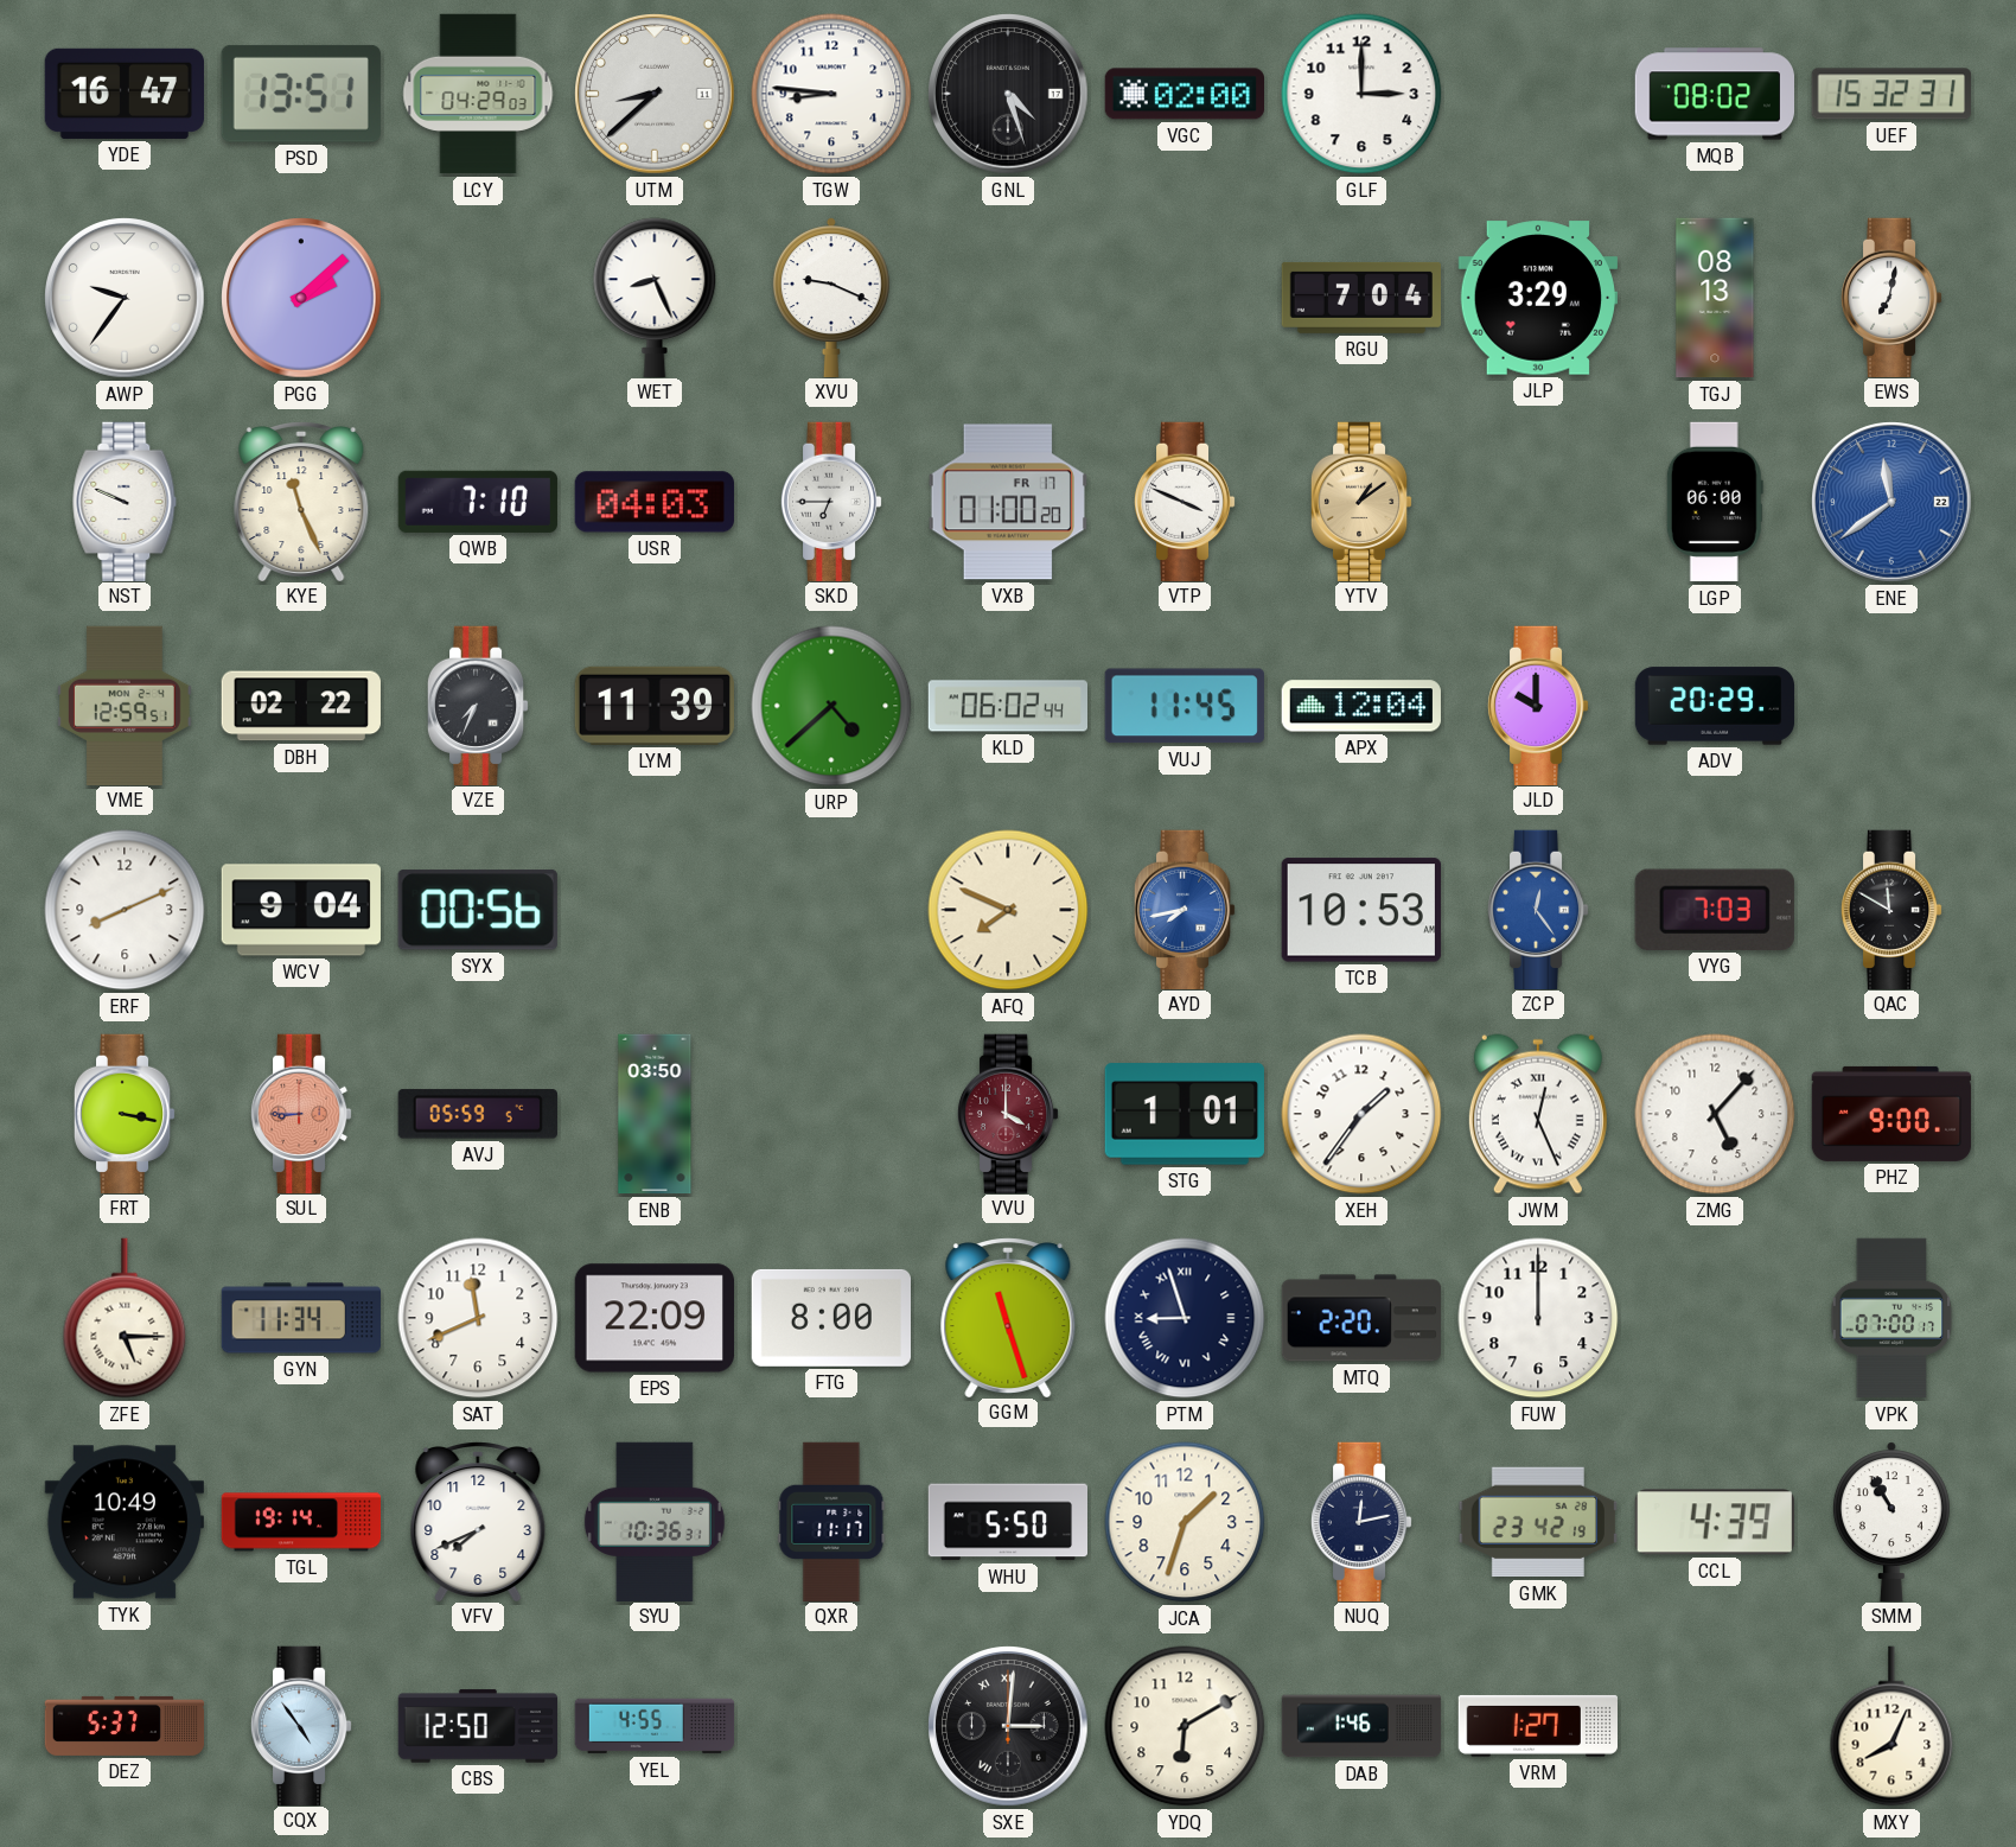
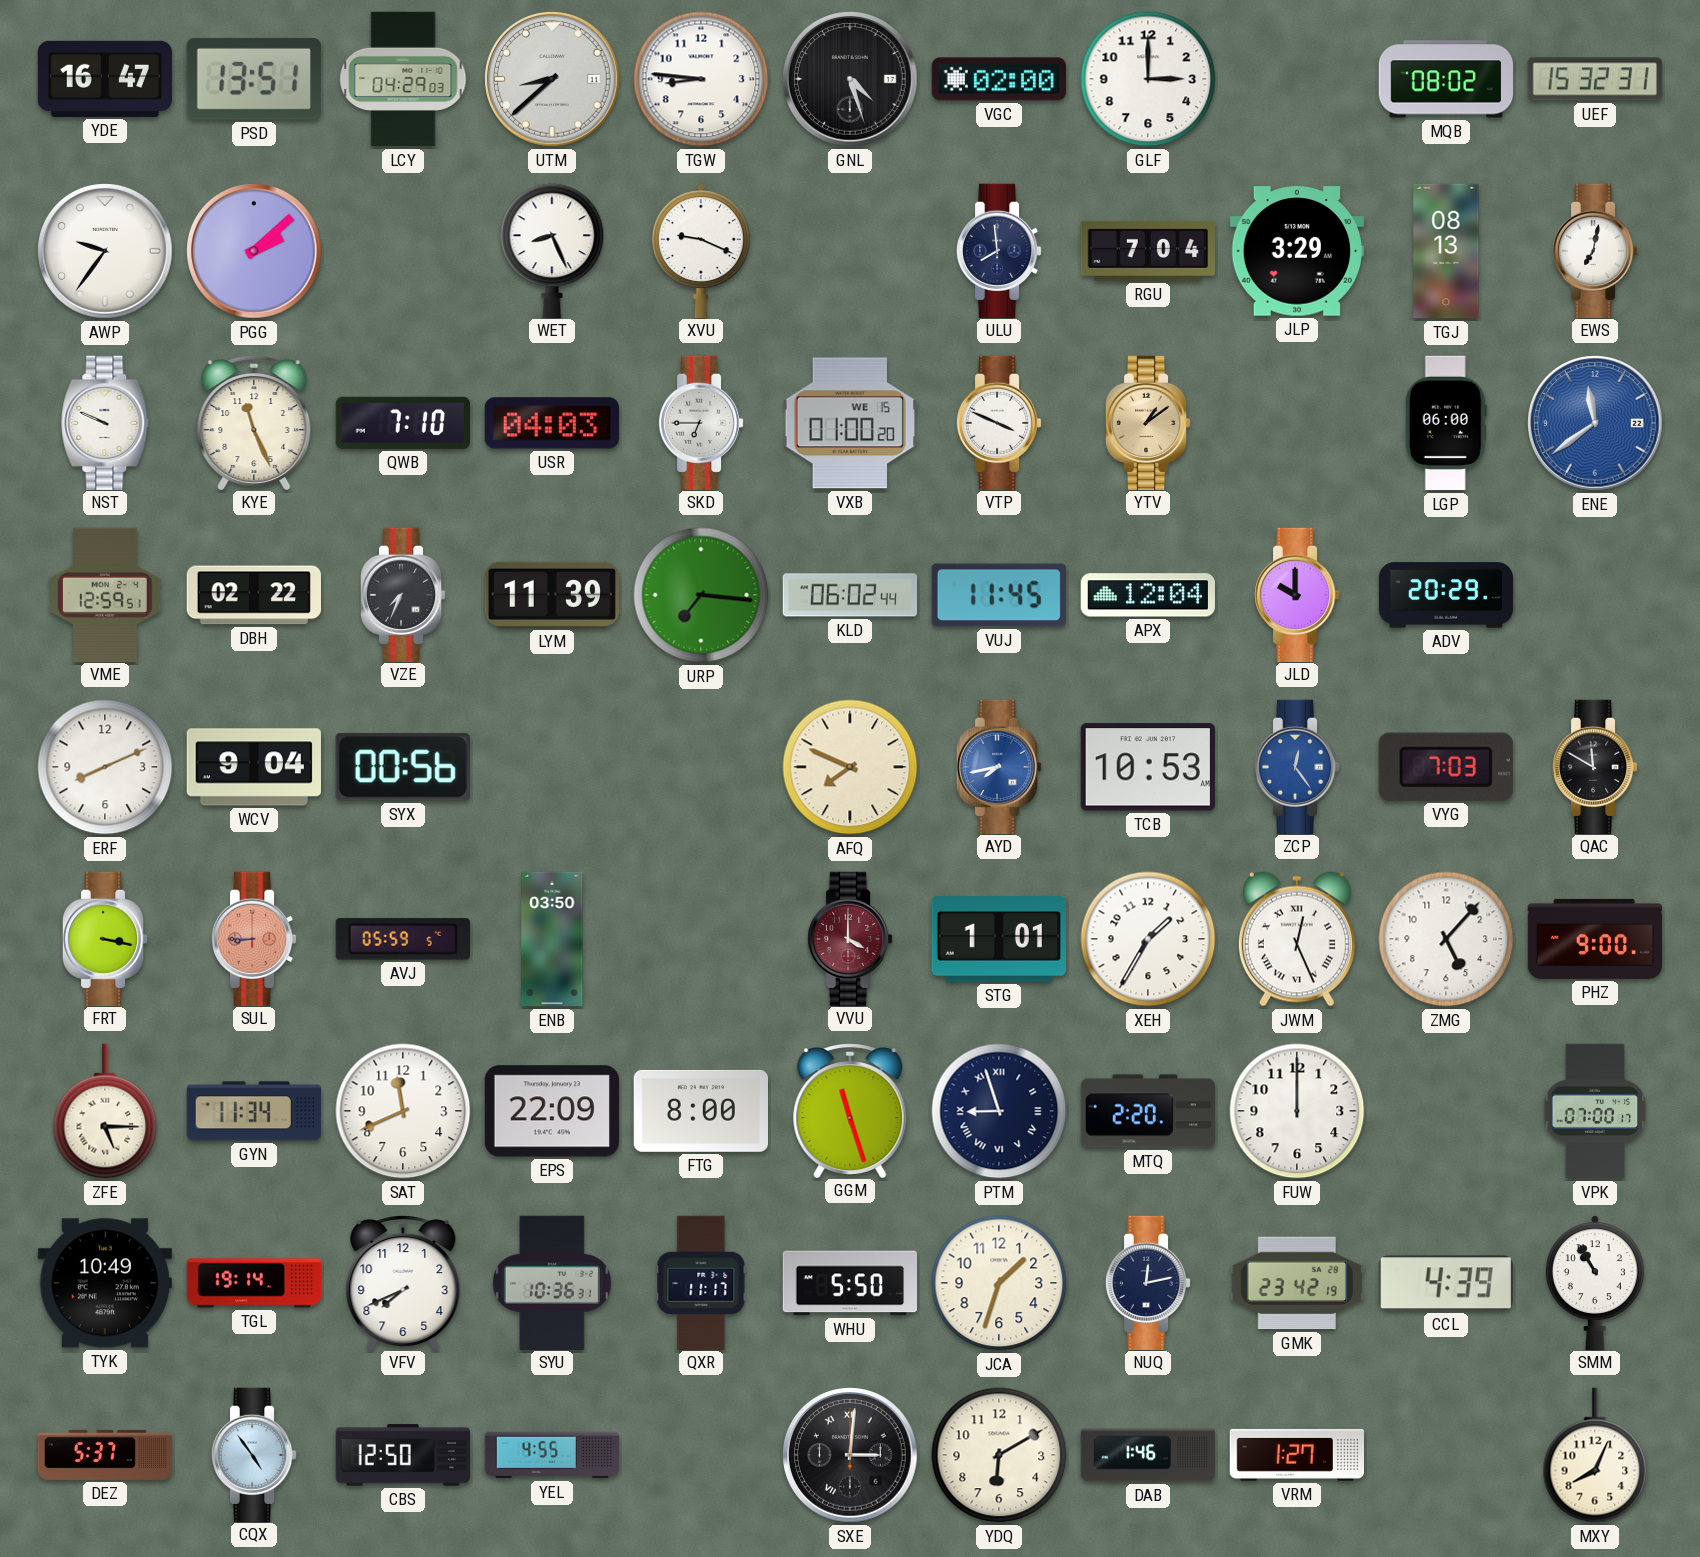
ULU: none -> 7:59
VXB date: FR 17 -> WE 15
URP: 4:38 -> 7:16
XEH: 1:36 -> 1:35
